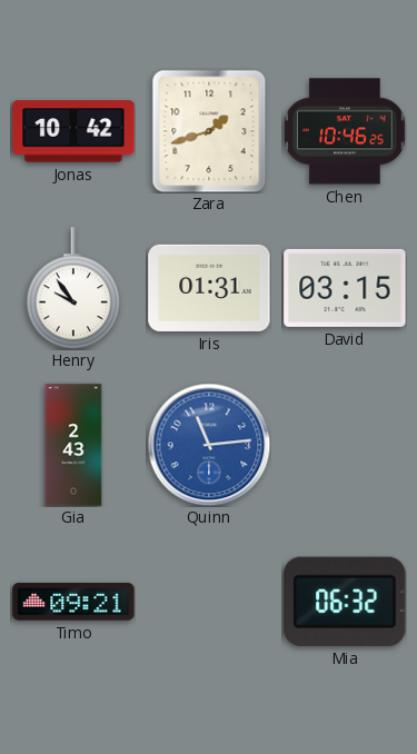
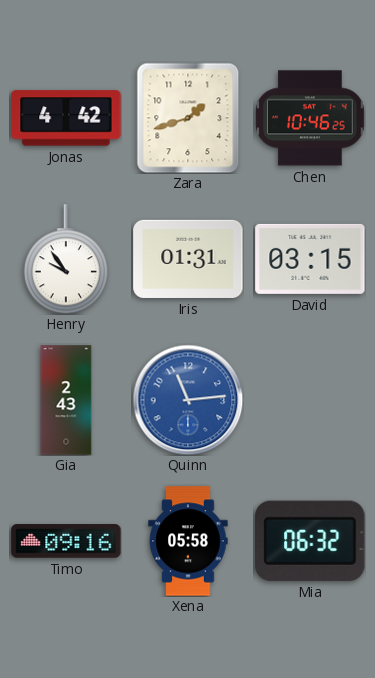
Jonas: 10:42 -> 4:42
Timo: 09:21 -> 09:16
Xena: none -> 05:58
